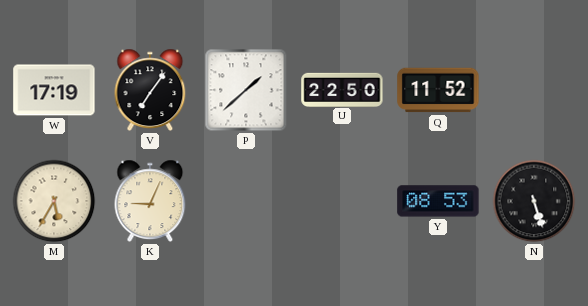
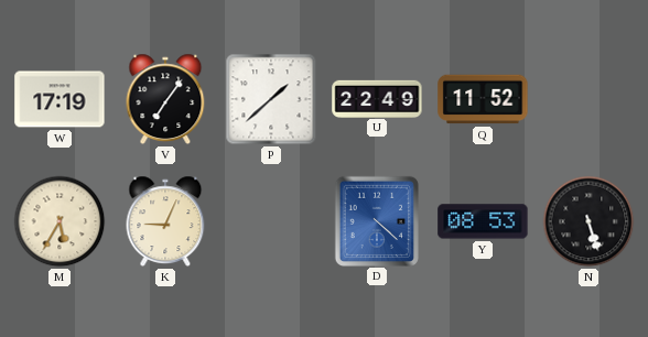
U: 22:50 -> 22:49
D: none -> 4:22
